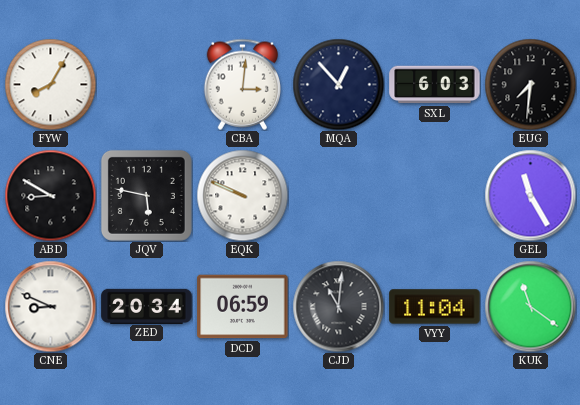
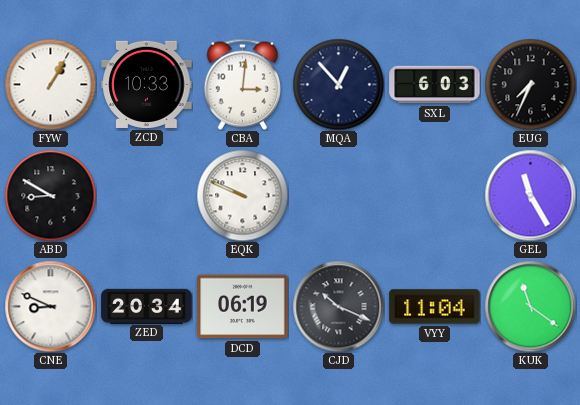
FYW: 8:05 -> 1:05
ZCD: none -> 10:33
EUG: 7:31 -> 7:34
JQV: 5:47 -> none
DCD: 06:59 -> 06:19
CJD: 11:01 -> 10:19
